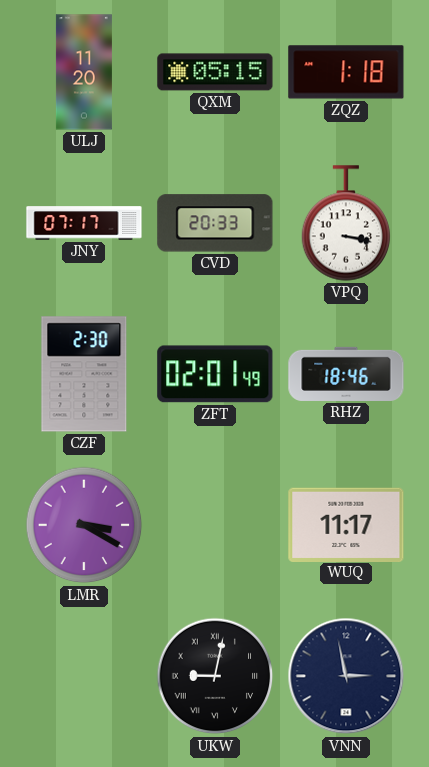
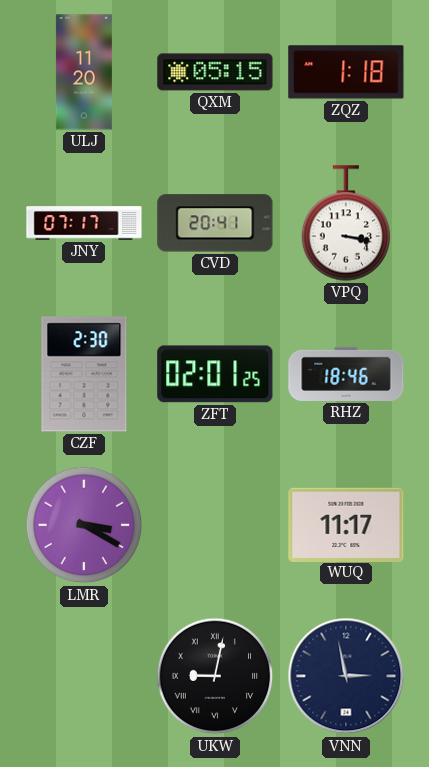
CVD: 20:33 -> 20:41
ZFT: 02:01:49 -> 02:01:25
